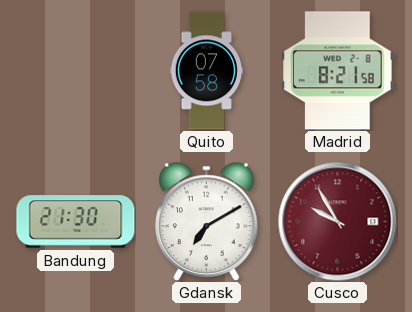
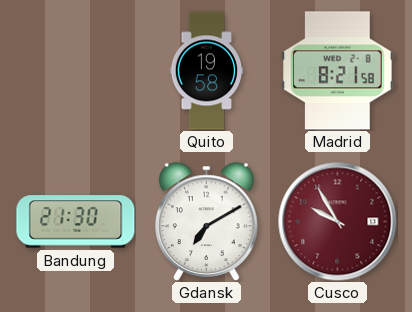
Quito: 07:58 -> 19:58
